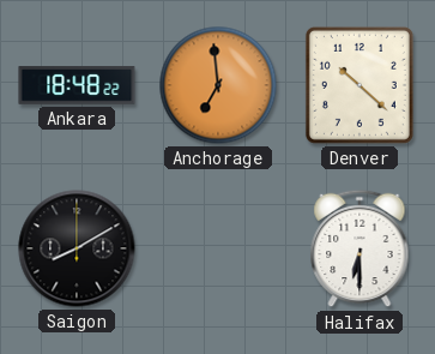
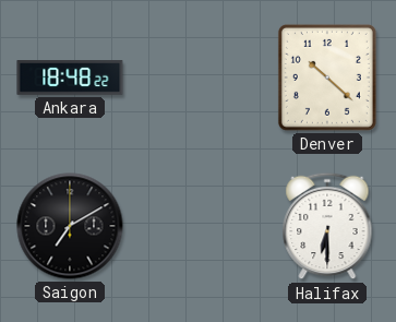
Anchorage: 6:59 -> none
Saigon: 8:10 -> 7:10
